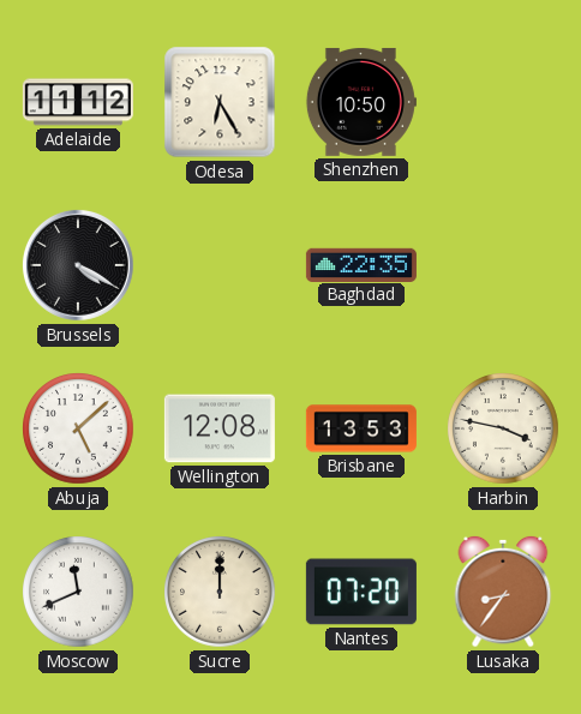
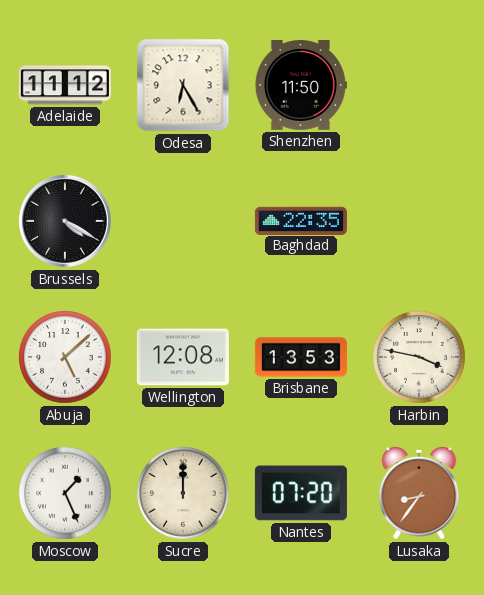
Shenzhen: 10:50 -> 11:50
Moscow: 11:41 -> 1:26
